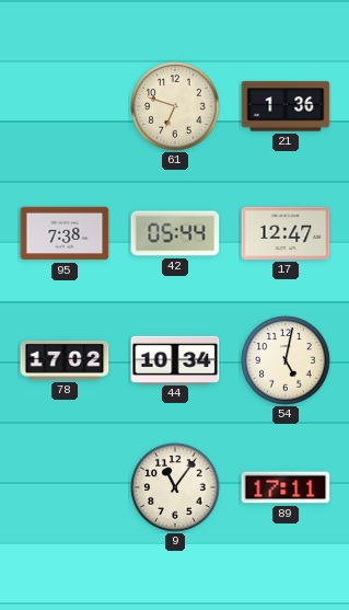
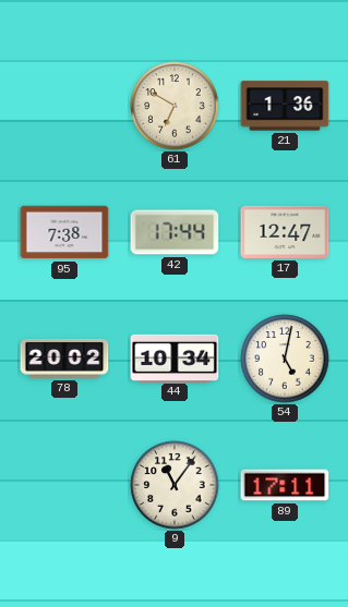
61: 6:48 -> 6:50
42: 05:44 -> 17:44
78: 17:02 -> 20:02
